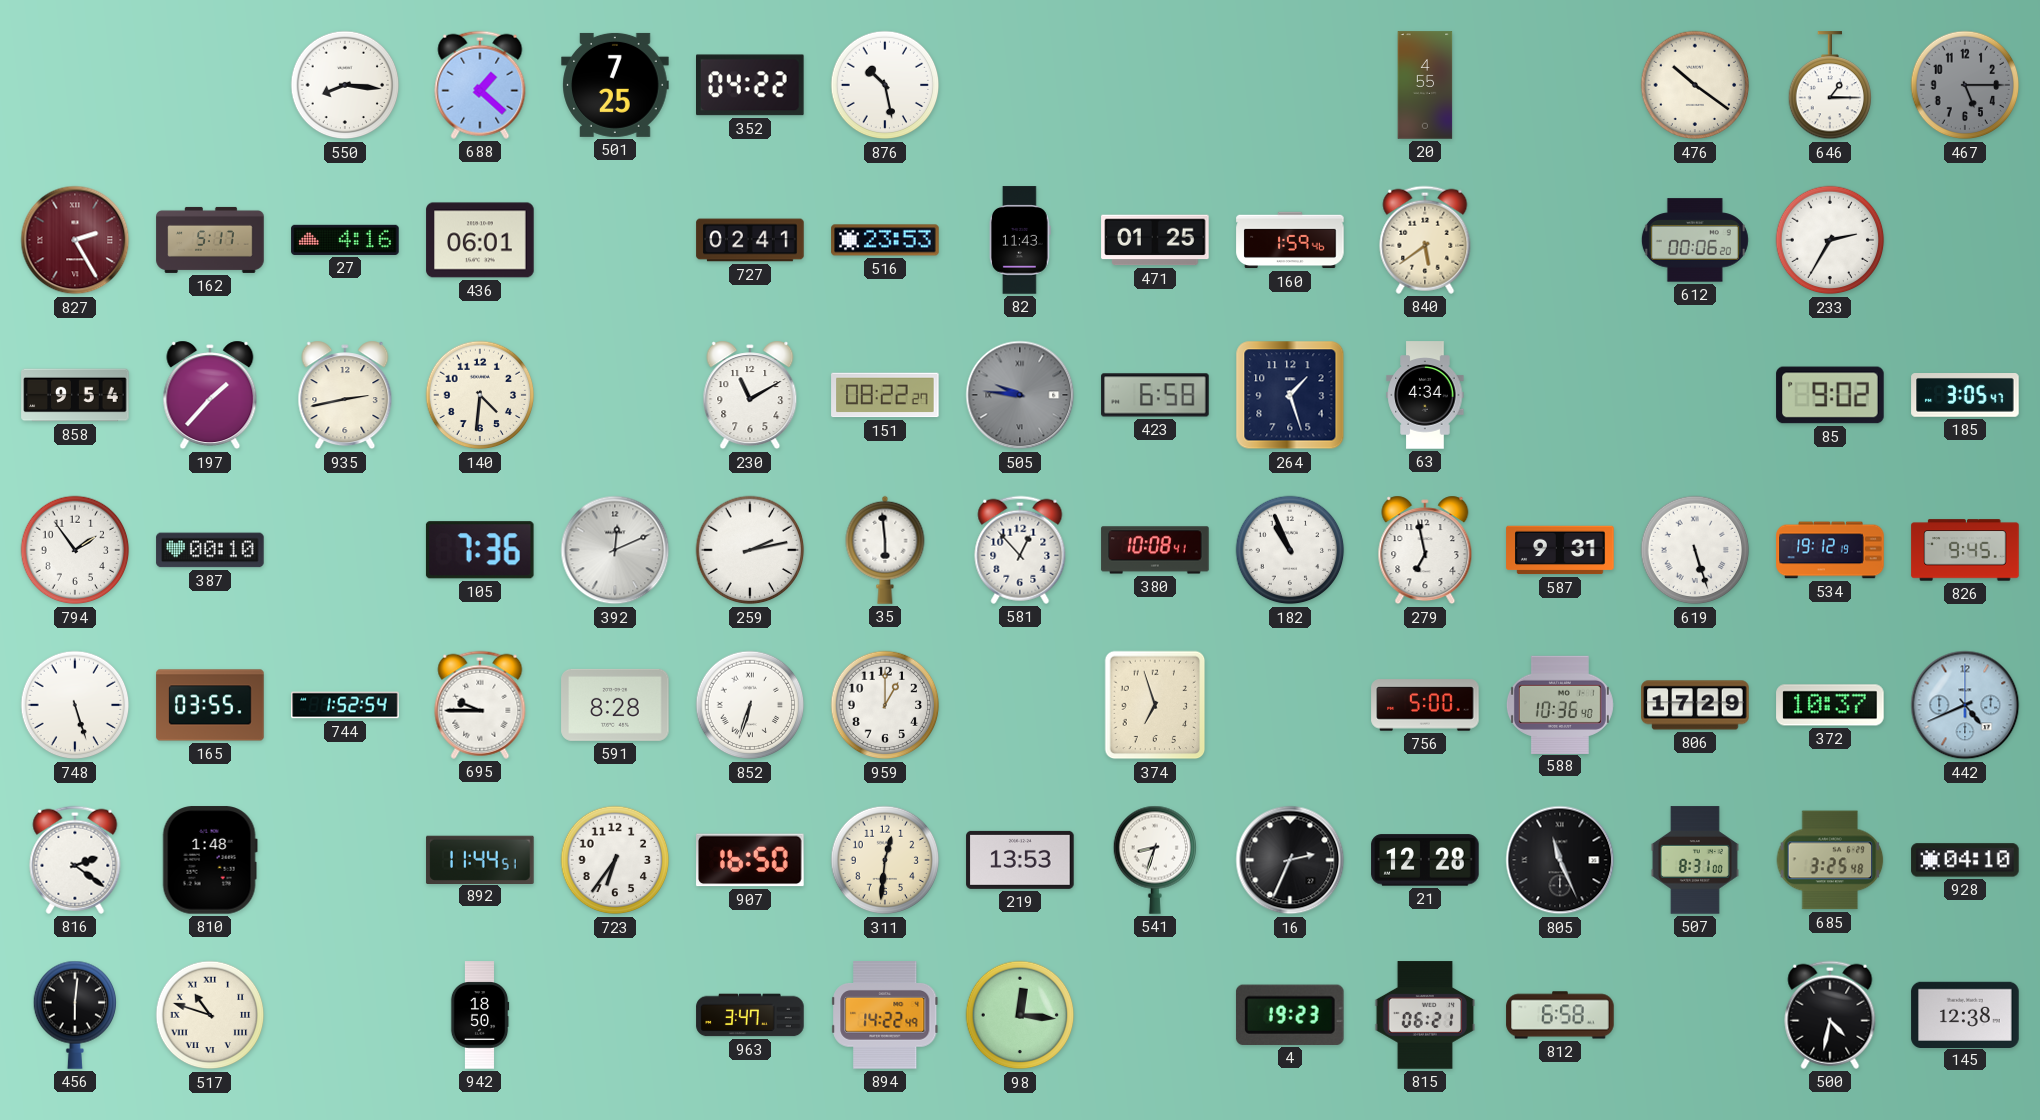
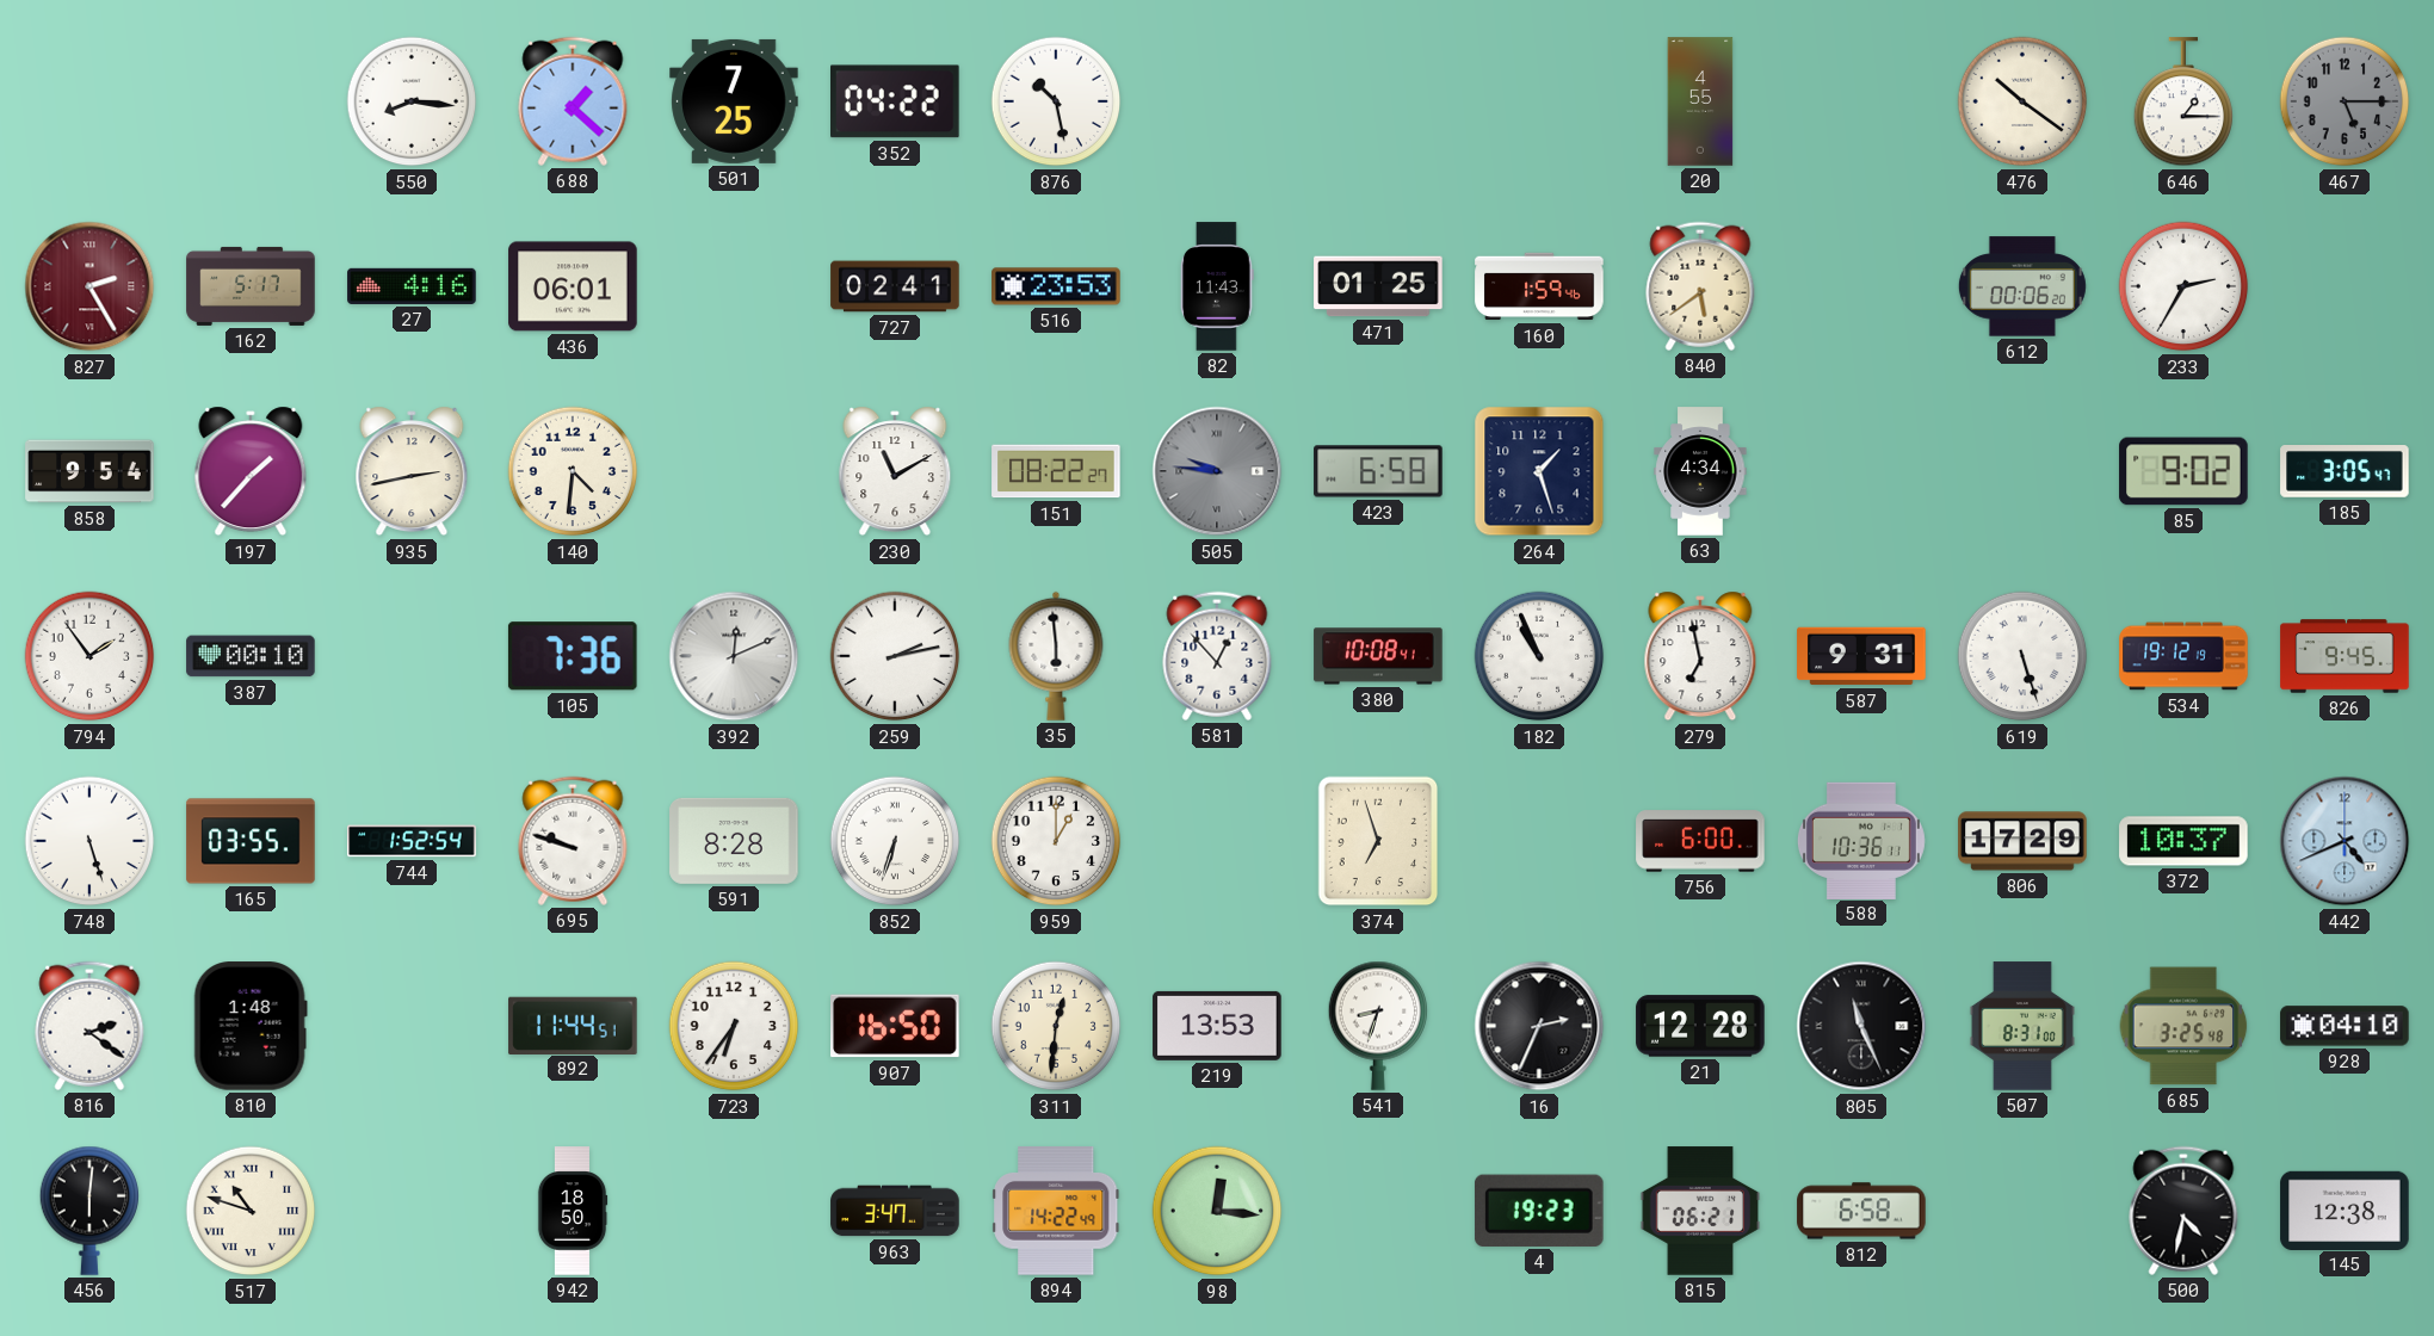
695: 9:45 -> 9:48
756: 5:00 -> 6:00
588: 10:36:40 -> 10:36:11
